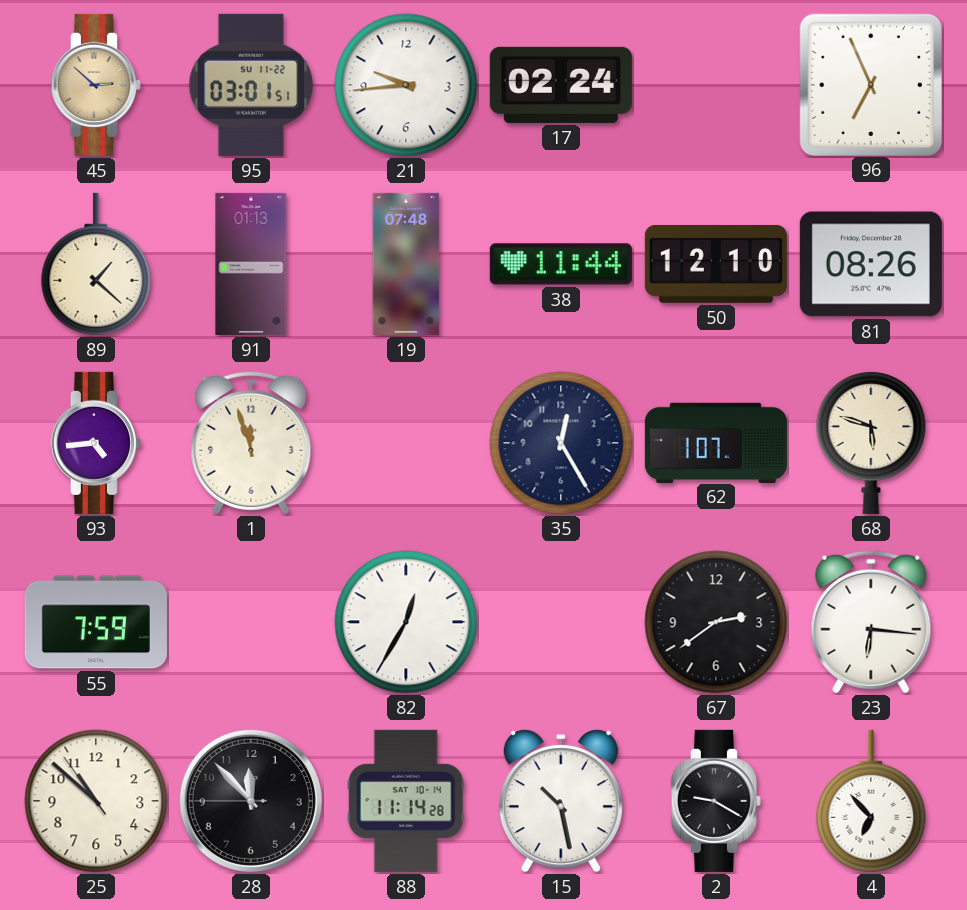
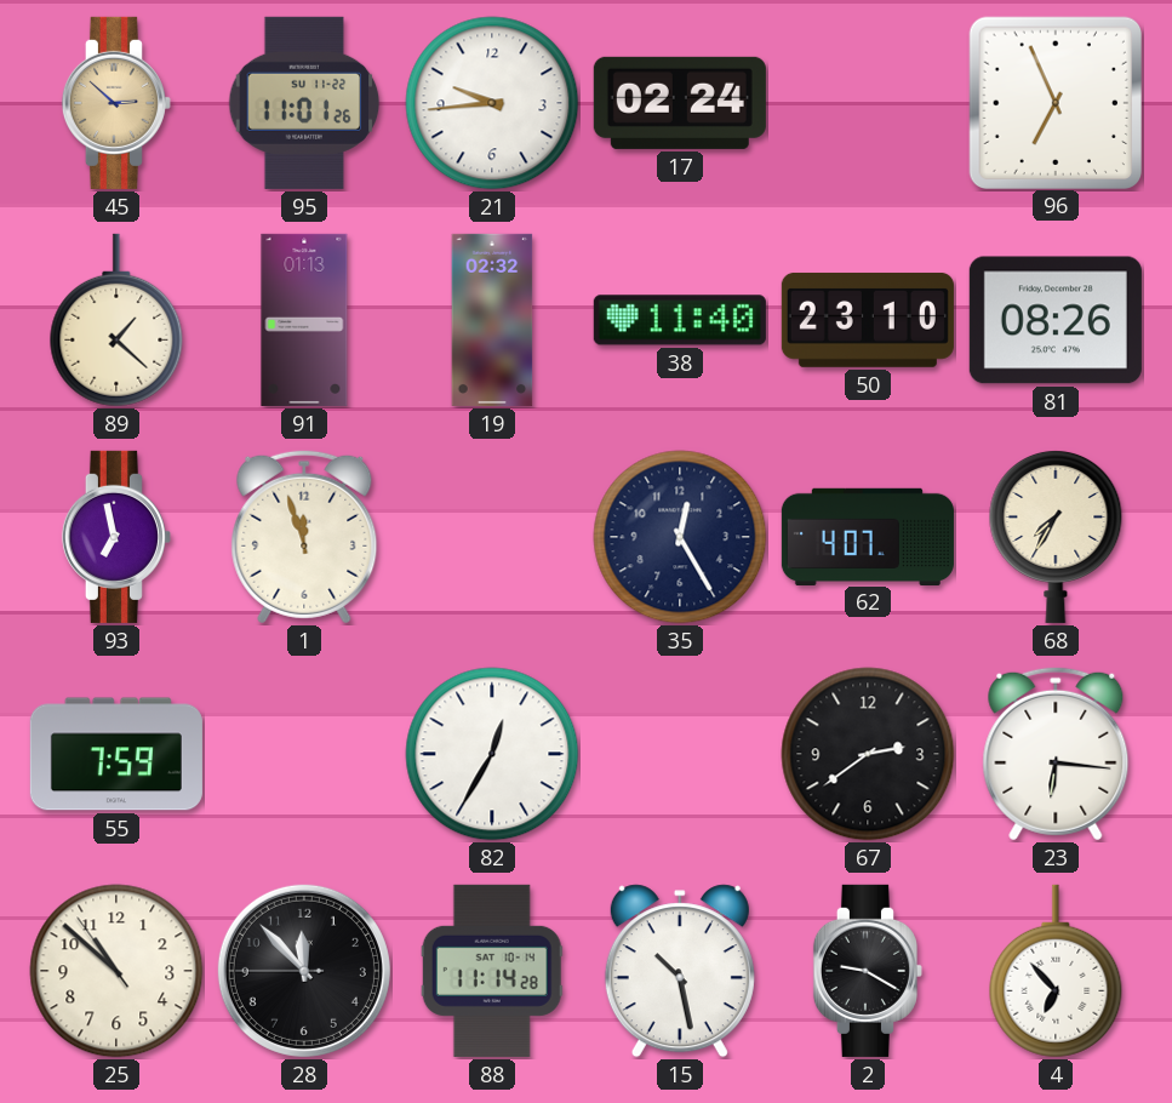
95: 03:01 -> 11:01
19: 07:48 -> 02:32
38: 11:44 -> 11:40
50: 12:10 -> 23:10
93: 4:44 -> 6:58
62: 1:07 -> 4:07
68: 5:48 -> 7:35
